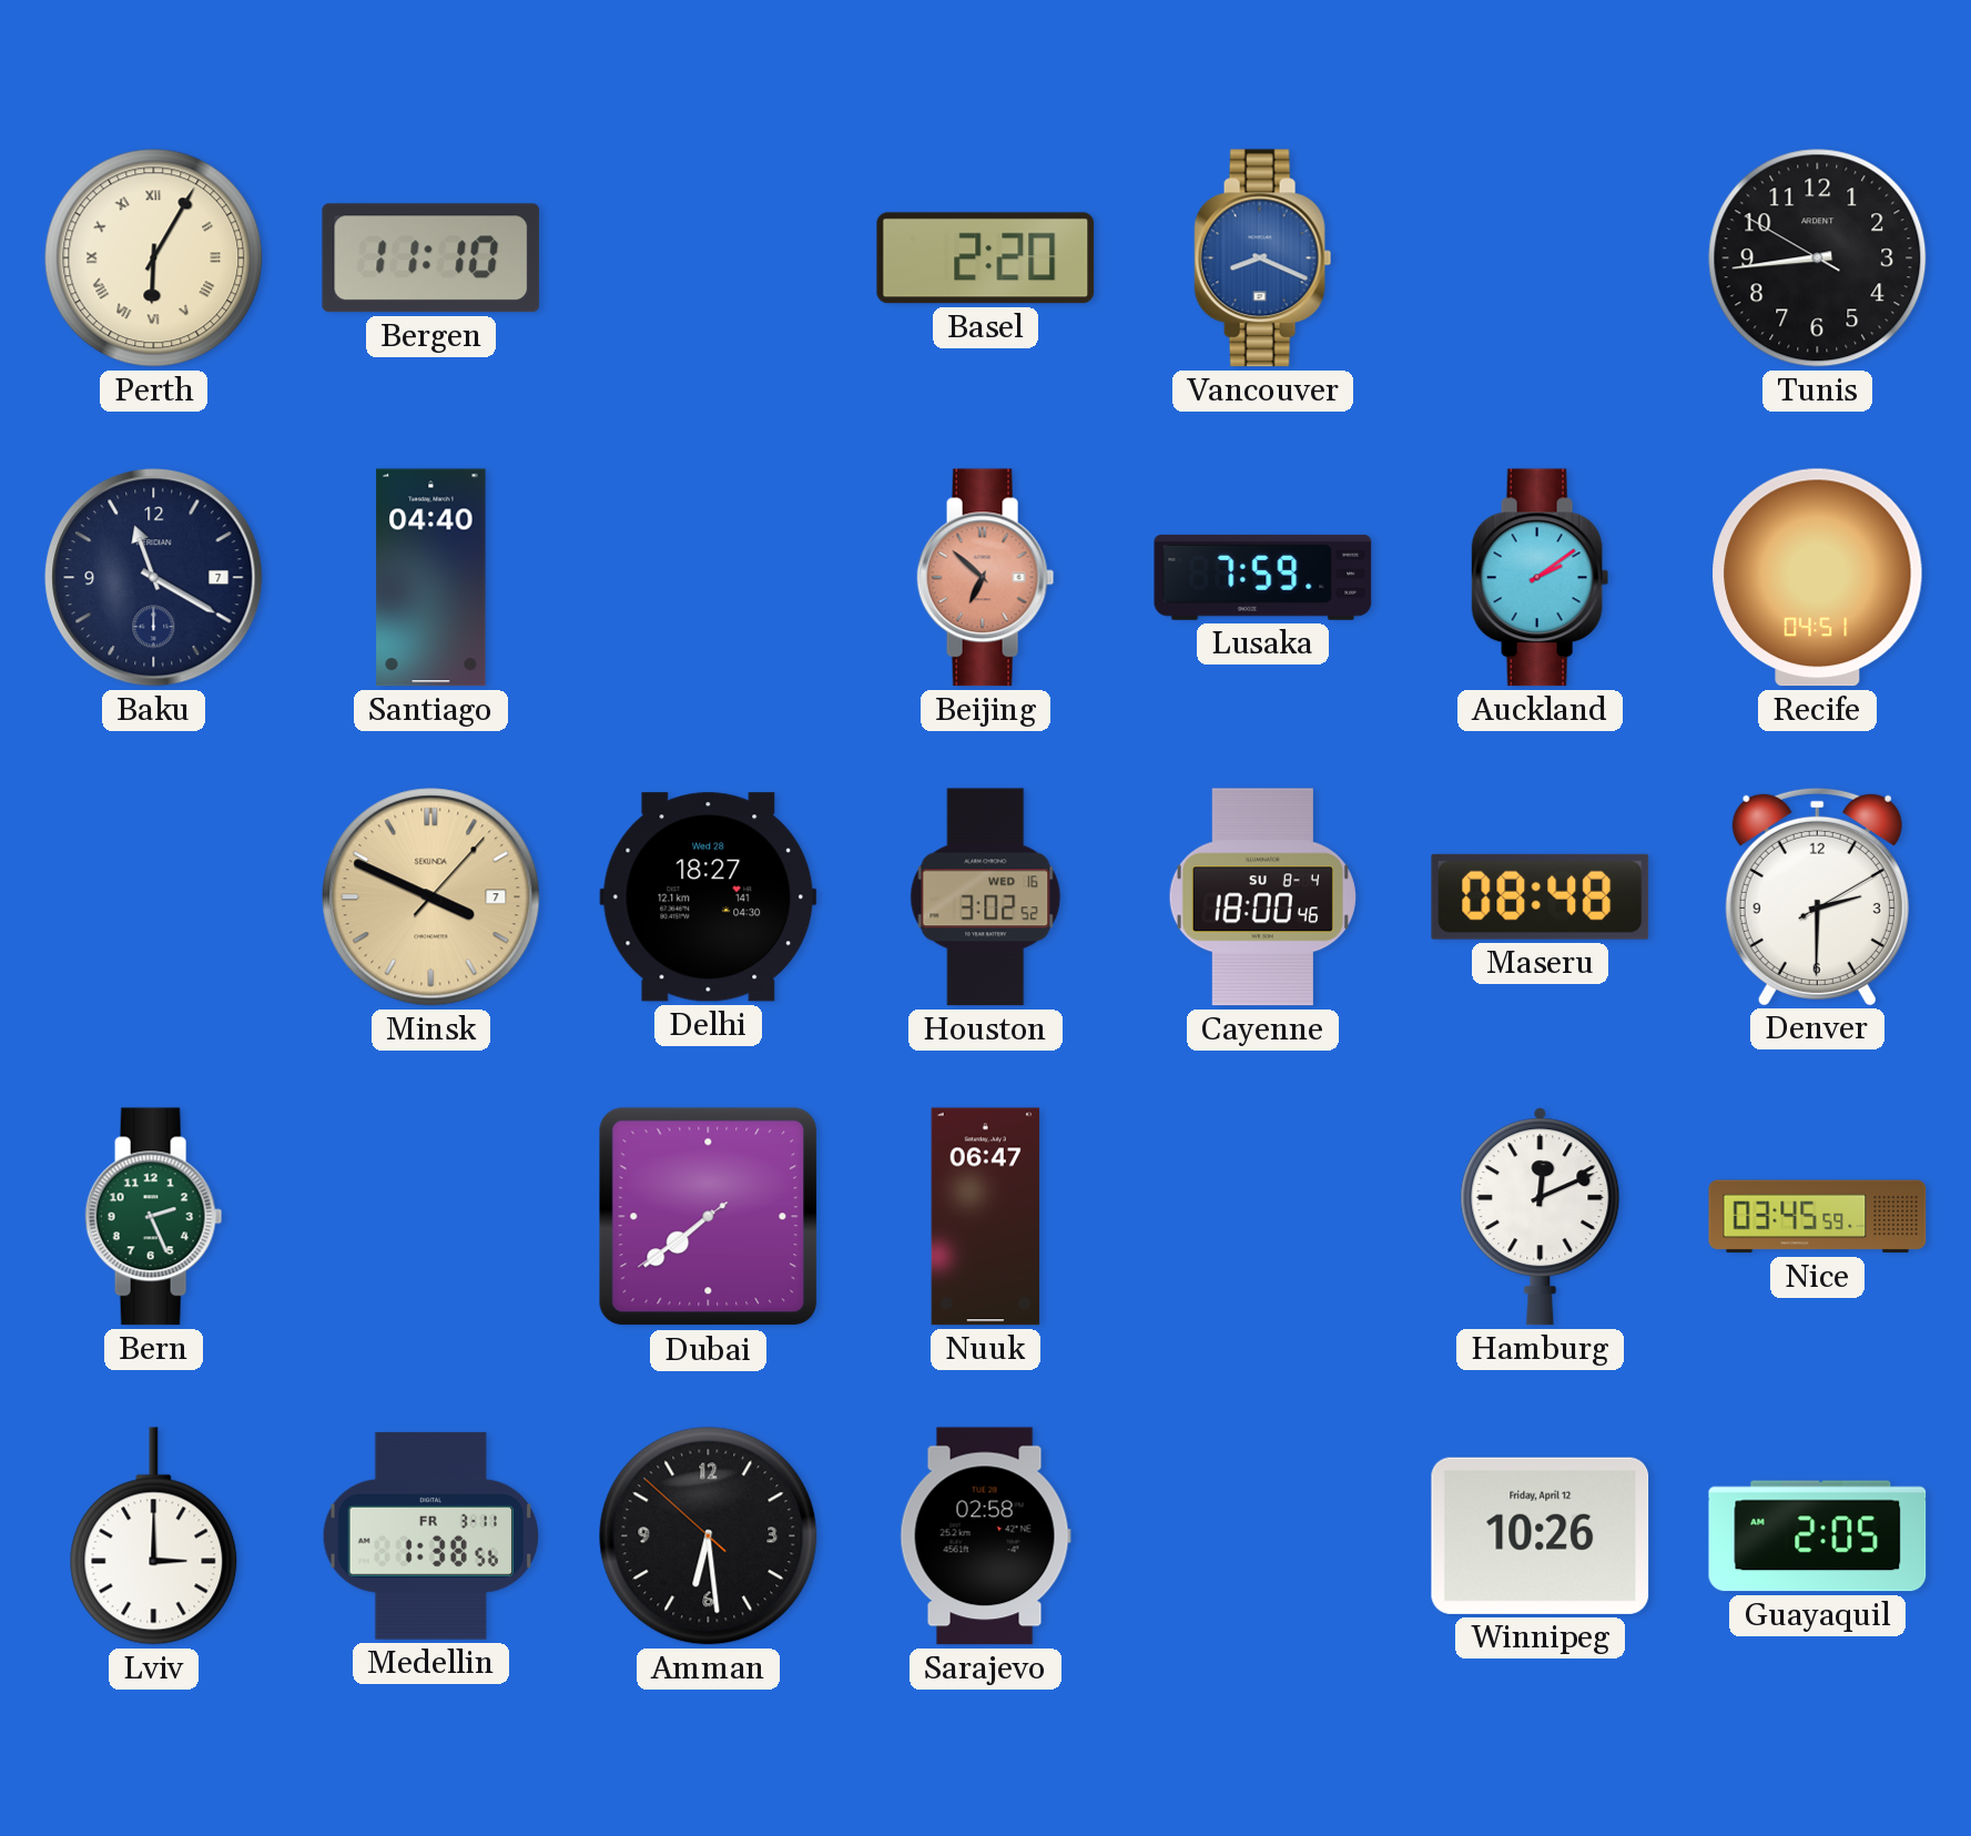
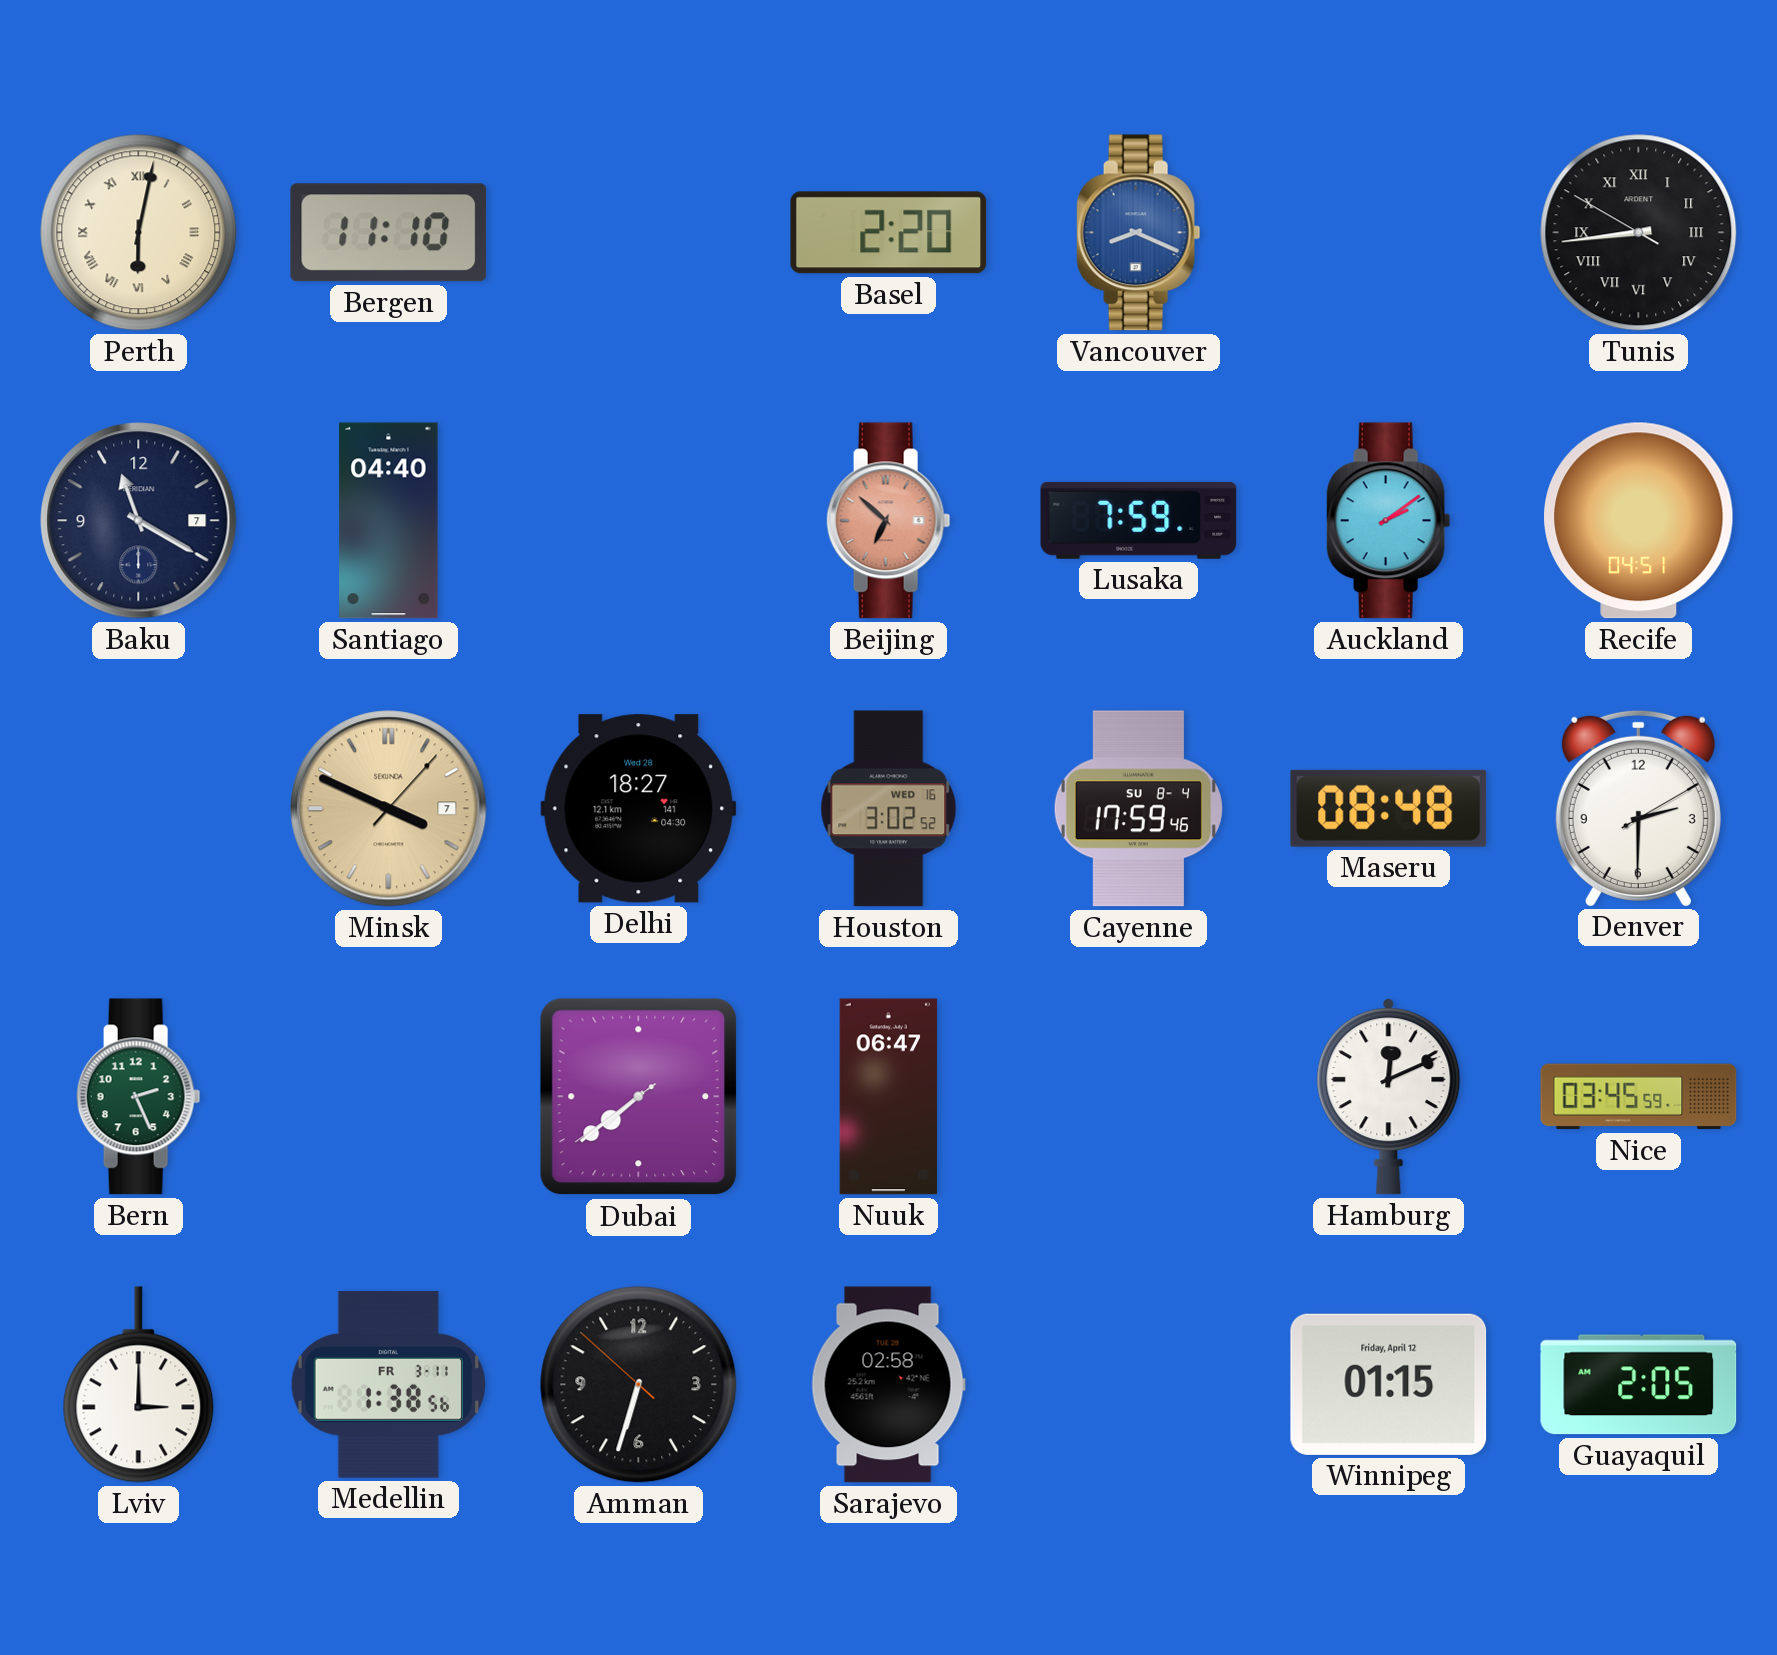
Perth: 6:05 -> 6:02
Tunis numerals: Arabic -> Roman
Cayenne: 18:00 -> 17:59
Amman: 6:28 -> 6:32
Winnipeg: 10:26 -> 01:15
